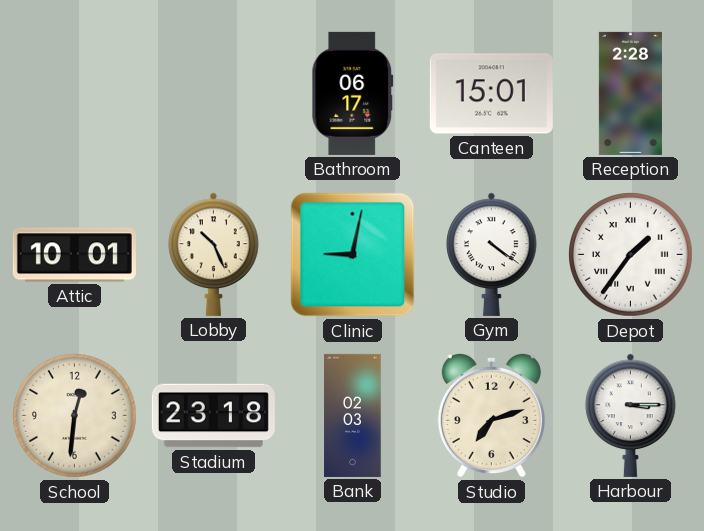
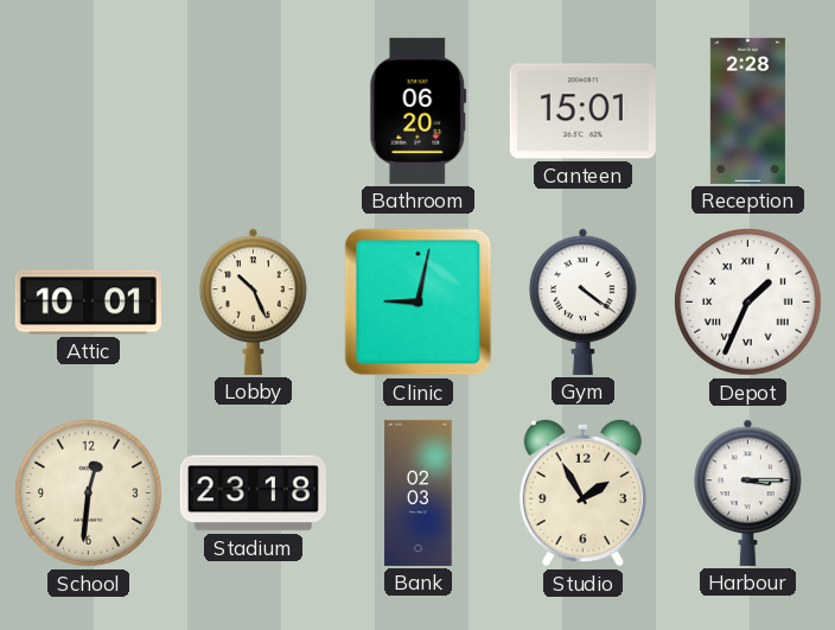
Bathroom: 06:17 -> 06:20
Depot: 1:36 -> 1:34
Studio: 7:12 -> 1:55
